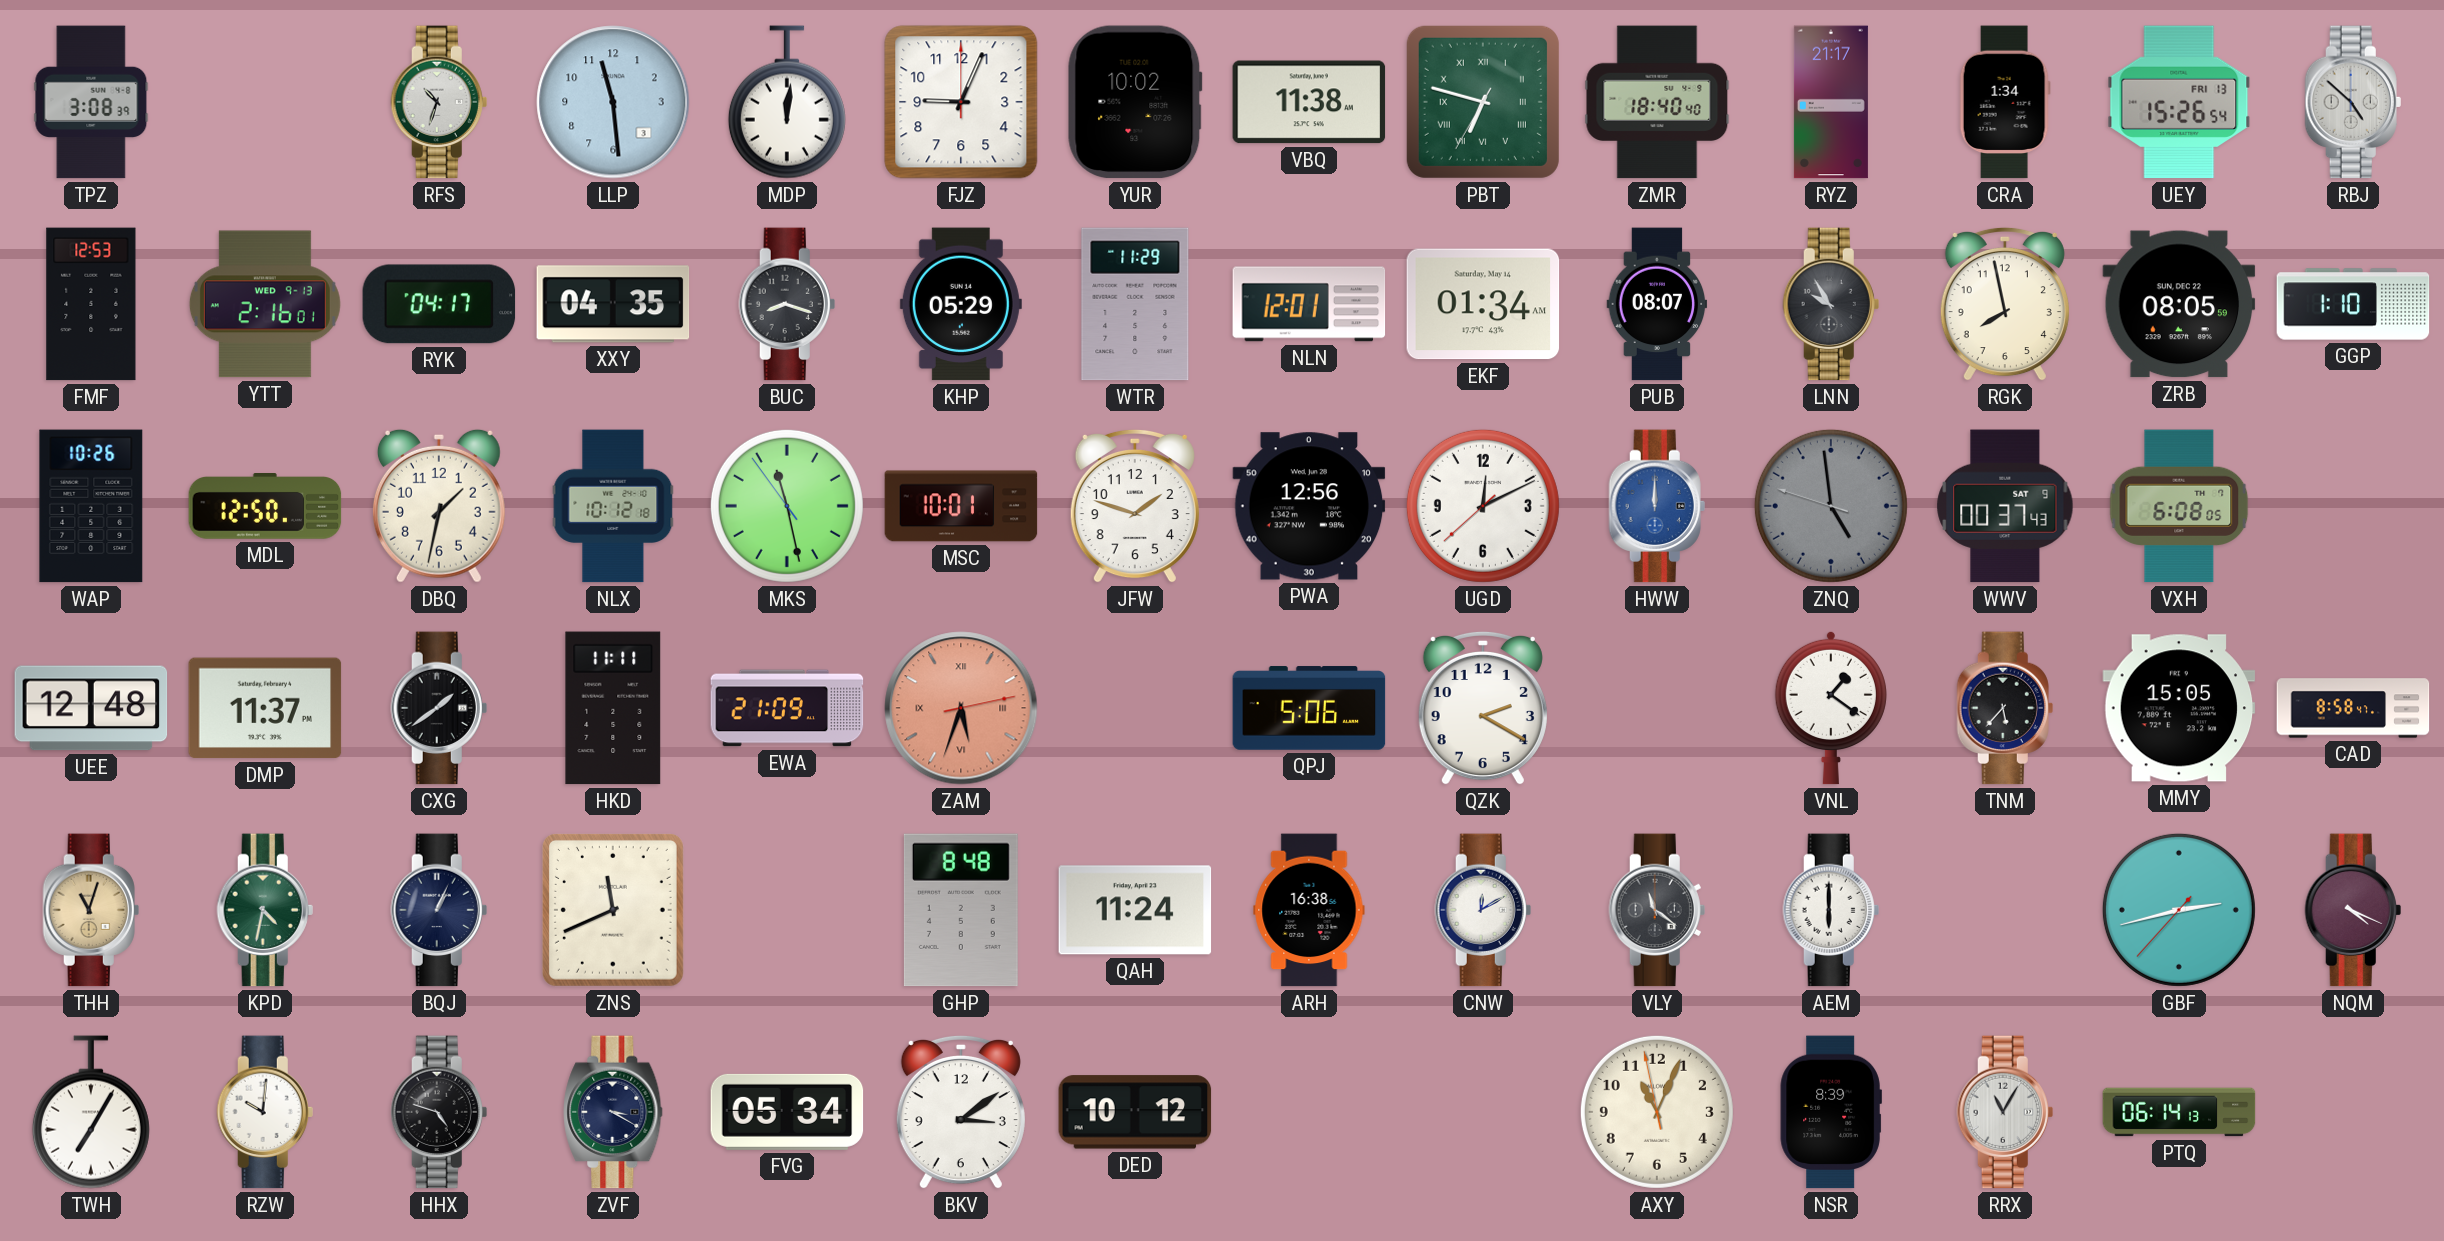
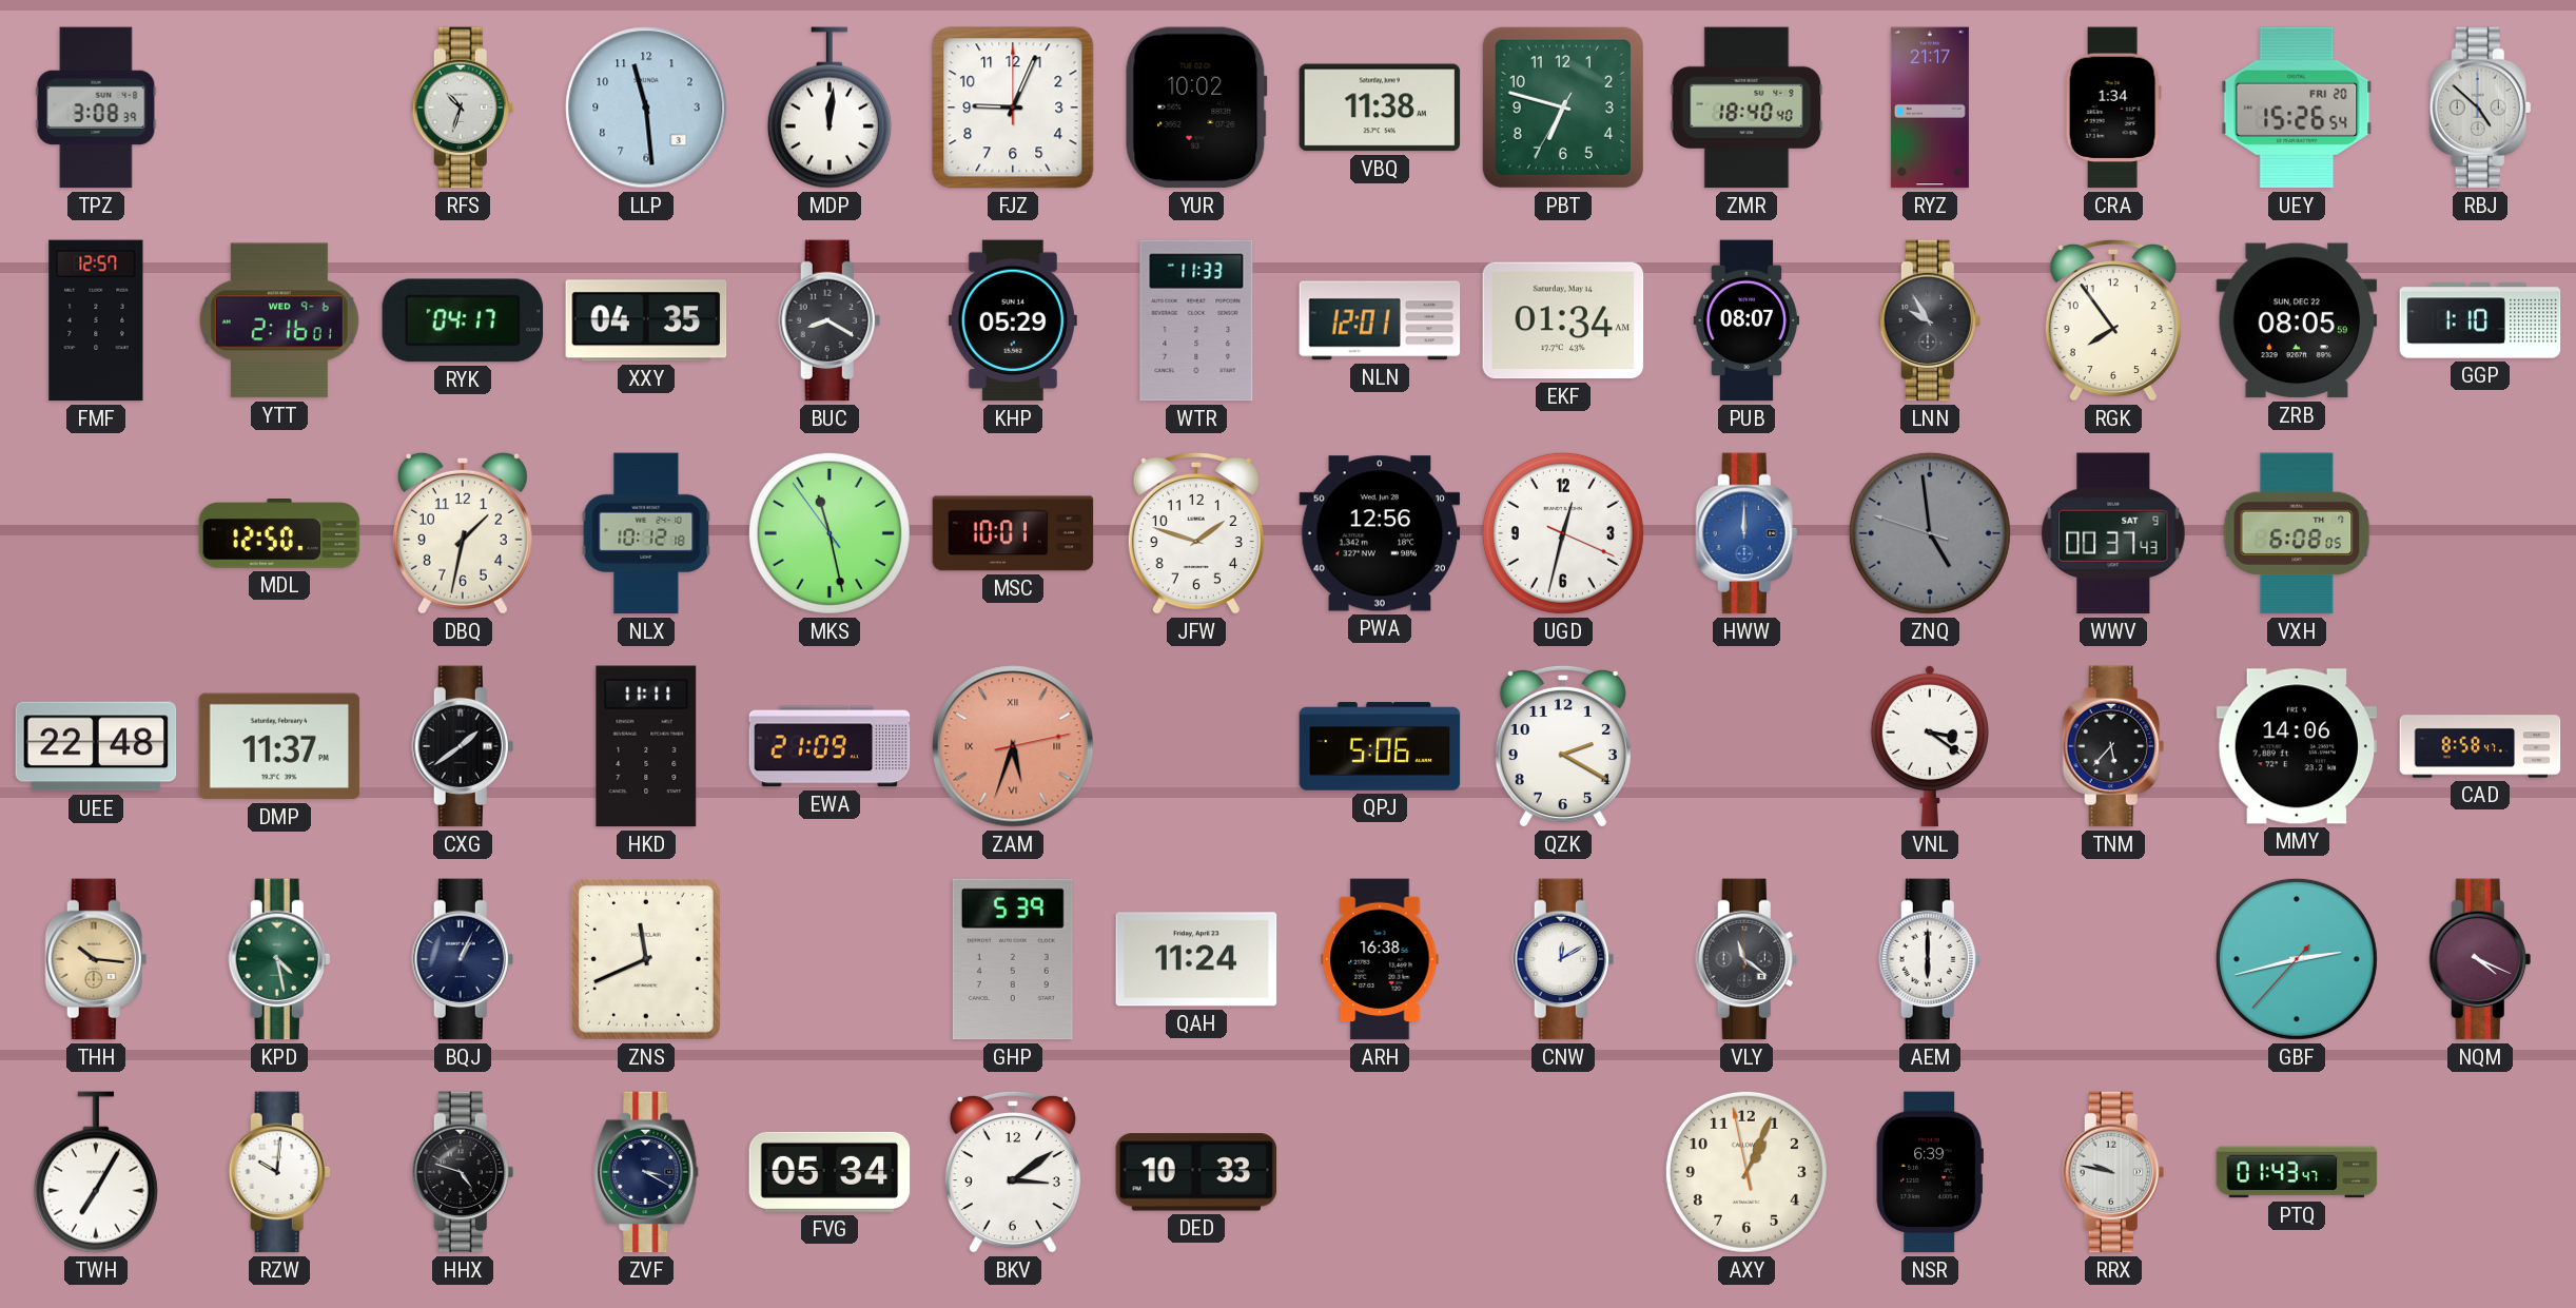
PBT numerals: Roman -> Arabic
UEY date: FRI 13 -> FRI 20
FMF: 12:53 -> 12:57
YTT date: WED 9-13 -> WED 9-6
BUC: 8:18 -> 8:20
WTR: 11:29 -> 11:33
RGK: 7:58 -> 7:54
WAP: 10:26 -> none
UGD: 12:10 -> 12:32
UEE: 12:48 -> 22:48
VNL: 1:21 -> 3:21
MMY: 15:05 -> 14:06
THH: 11:03 -> 10:16
KPD: 4:32 -> 4:28
GHP: 8:48 -> 5:39
DED: 10:12 -> 10:33
AXY: 11:03 -> 1:03
NSR: 8:39 -> 6:39
RRX: 11:05 -> 9:47
PTQ: 06:14 -> 01:43
